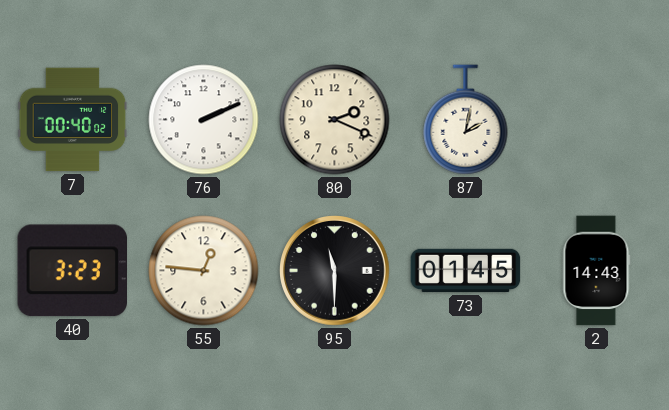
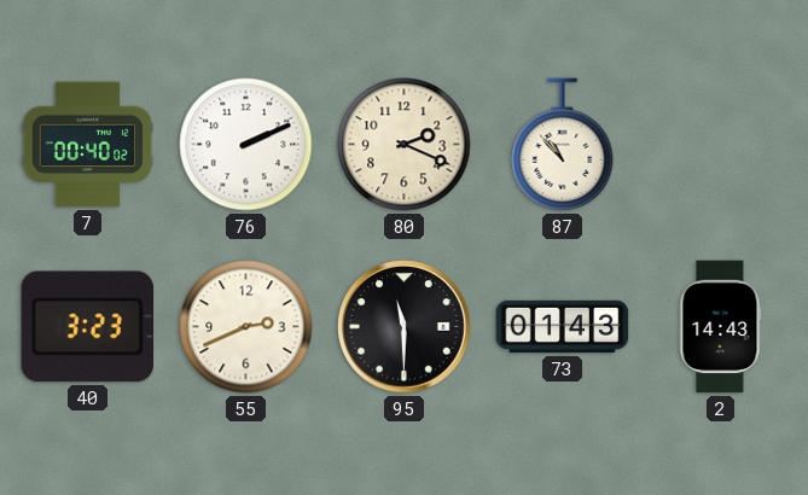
87: 2:02 -> 10:53
55: 12:46 -> 2:41
73: 01:45 -> 01:43
